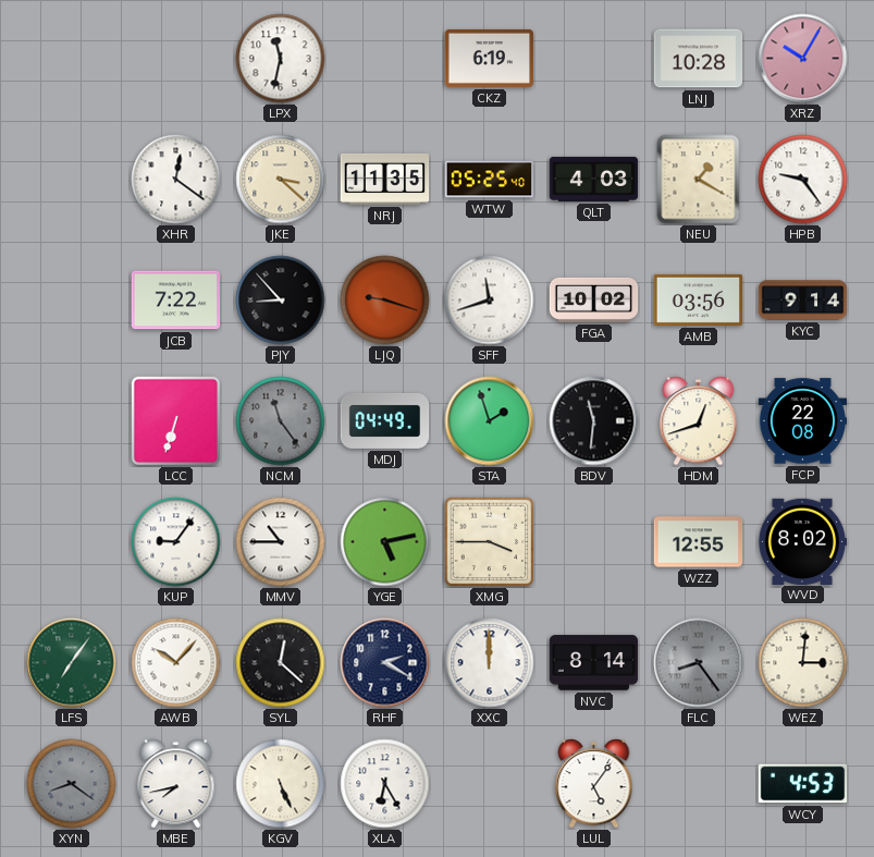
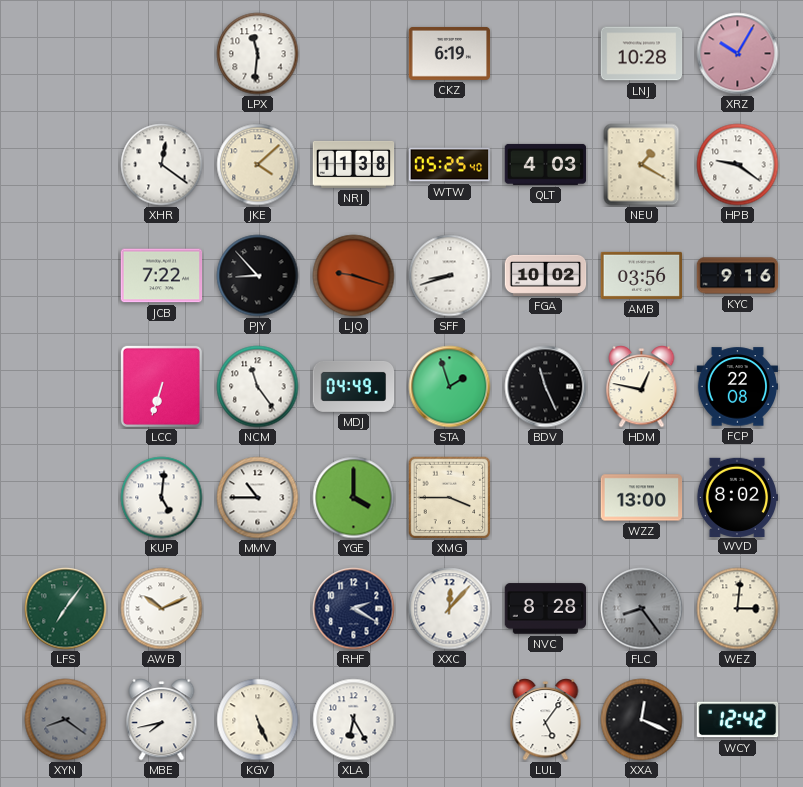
LPX: 11:32 -> 11:31
JKE: 3:22 -> 4:08
NRJ: 11:35 -> 11:38
HPB: 9:24 -> 9:21
SFF: 11:42 -> 8:42
KYC: 9:14 -> 9:16
NCM dial: grey -> white
BDV: 11:31 -> 11:26
HDM: 12:42 -> 12:47
KUP: 9:06 -> 5:01
YGE: 5:13 -> 4:00
WZZ: 12:55 -> 13:00
AWB: 10:07 -> 10:11
SYL: 12:22 -> none
XXC: 12:00 -> 12:07
NVC: 8:14 -> 8:28
XXA: none -> 12:19
WCY: 4:53 -> 12:42
